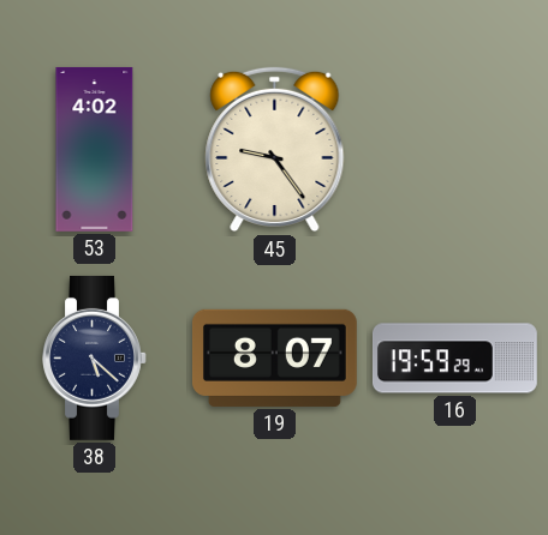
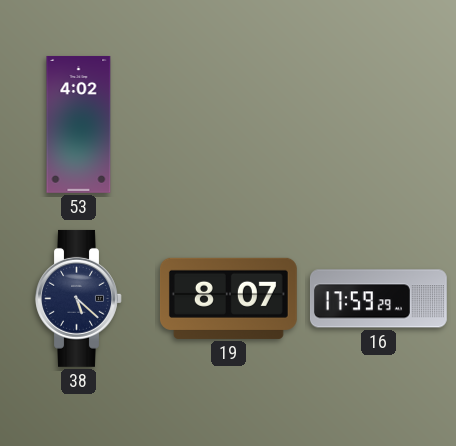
45: 9:24 -> none
16: 19:59 -> 17:59
